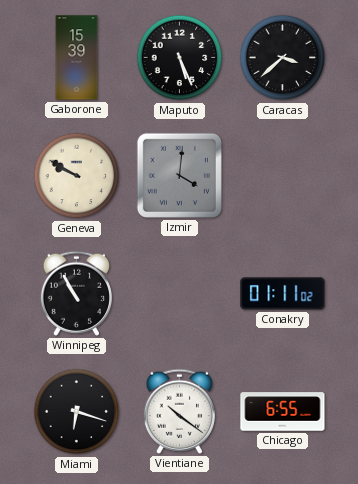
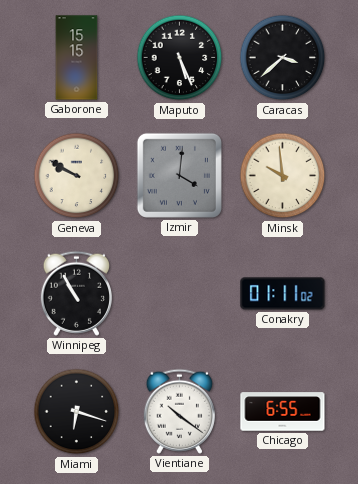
Gaborone: 15:39 -> 15:15
Minsk: none -> 9:59
